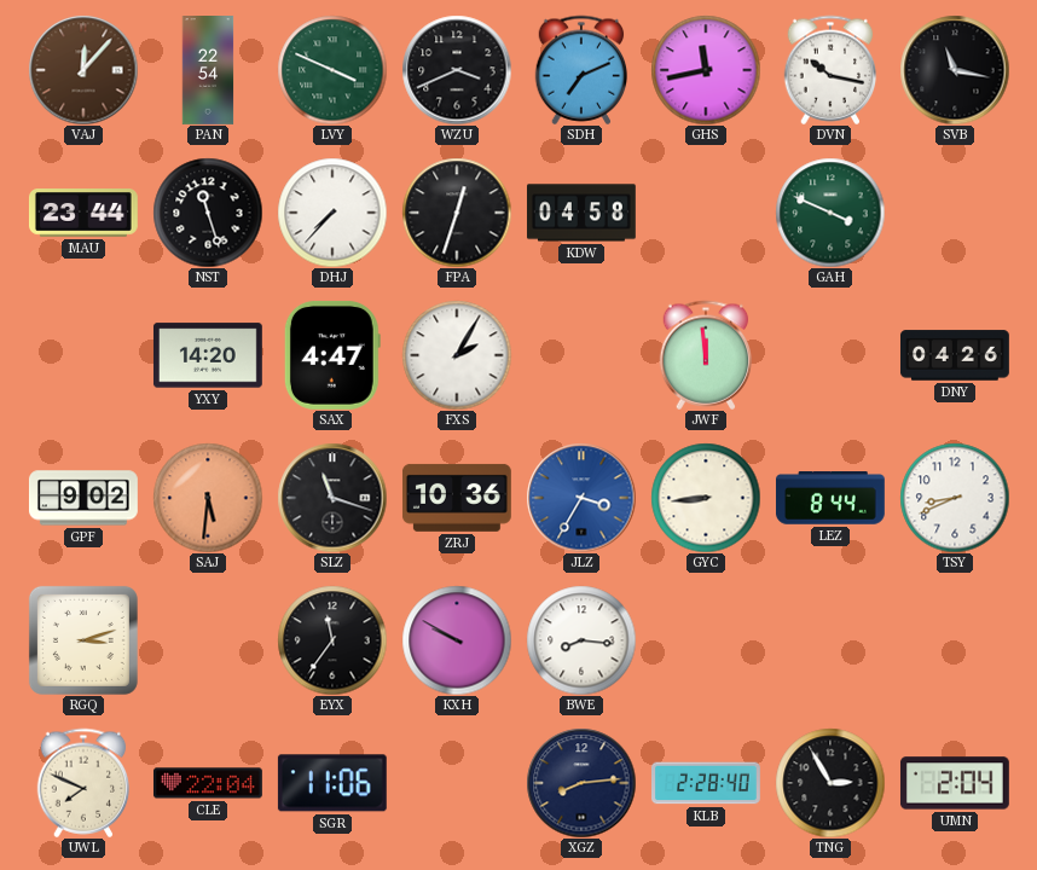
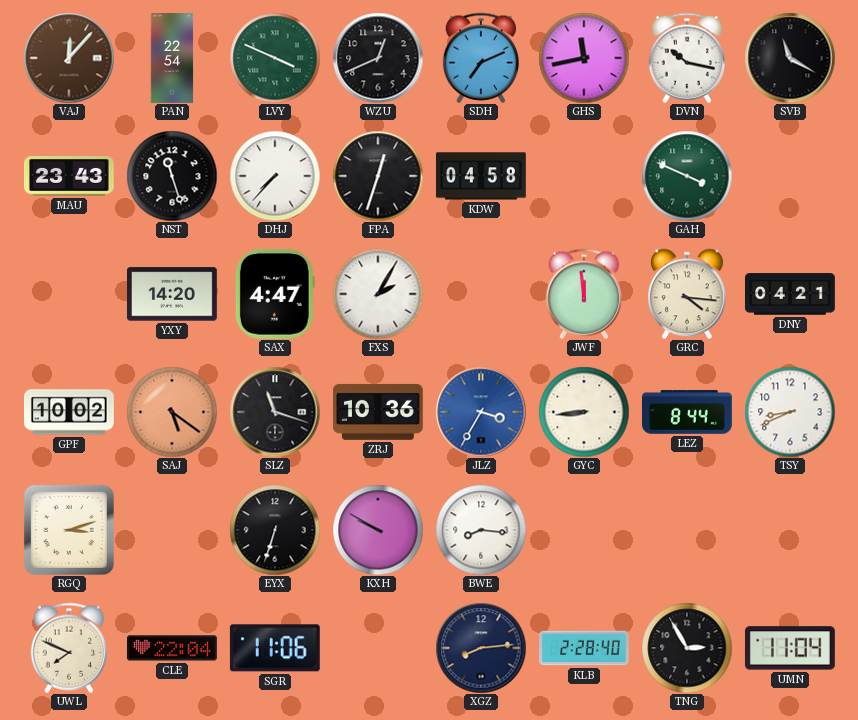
WZU: 3:41 -> 12:41
SVB: 11:17 -> 11:20
MAU: 23:44 -> 23:43
GRC: none -> 4:16
DNY: 04:26 -> 04:21
GPF: 9:02 -> 10:02
SAJ: 5:31 -> 5:21
EYX: 11:36 -> 6:33
UMN: 2:04 -> 11:04
